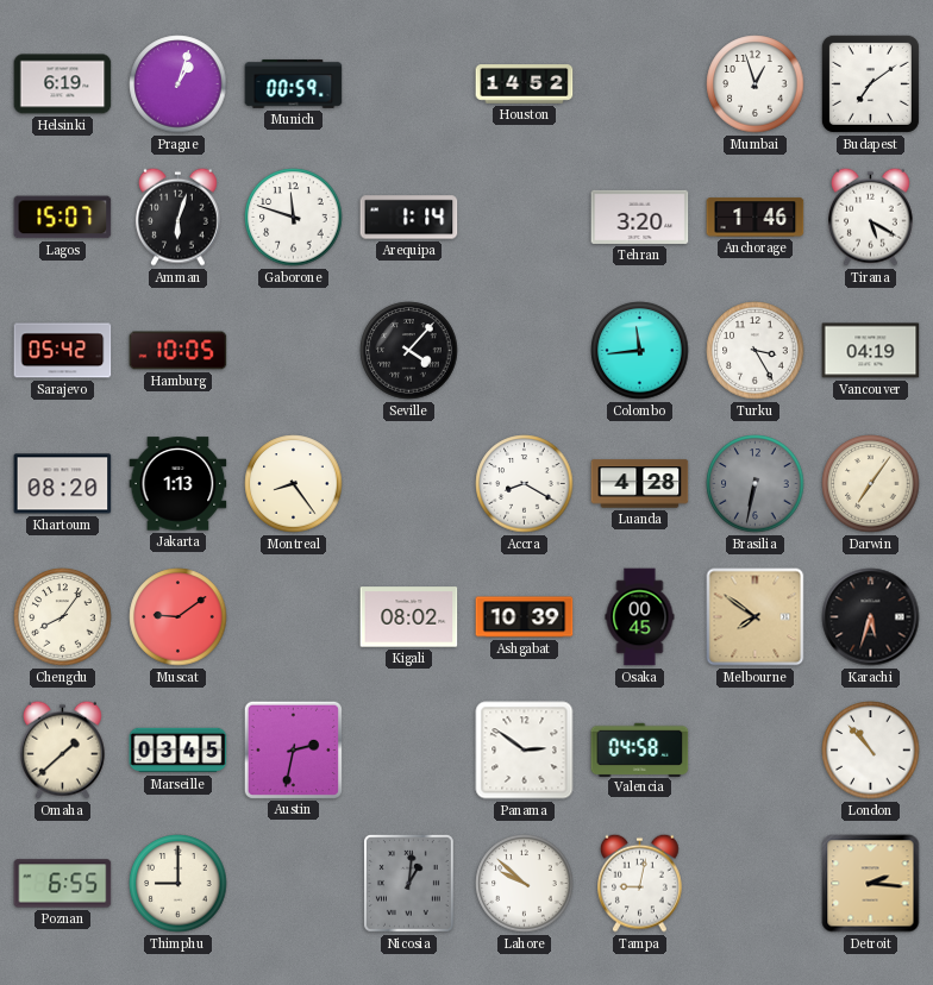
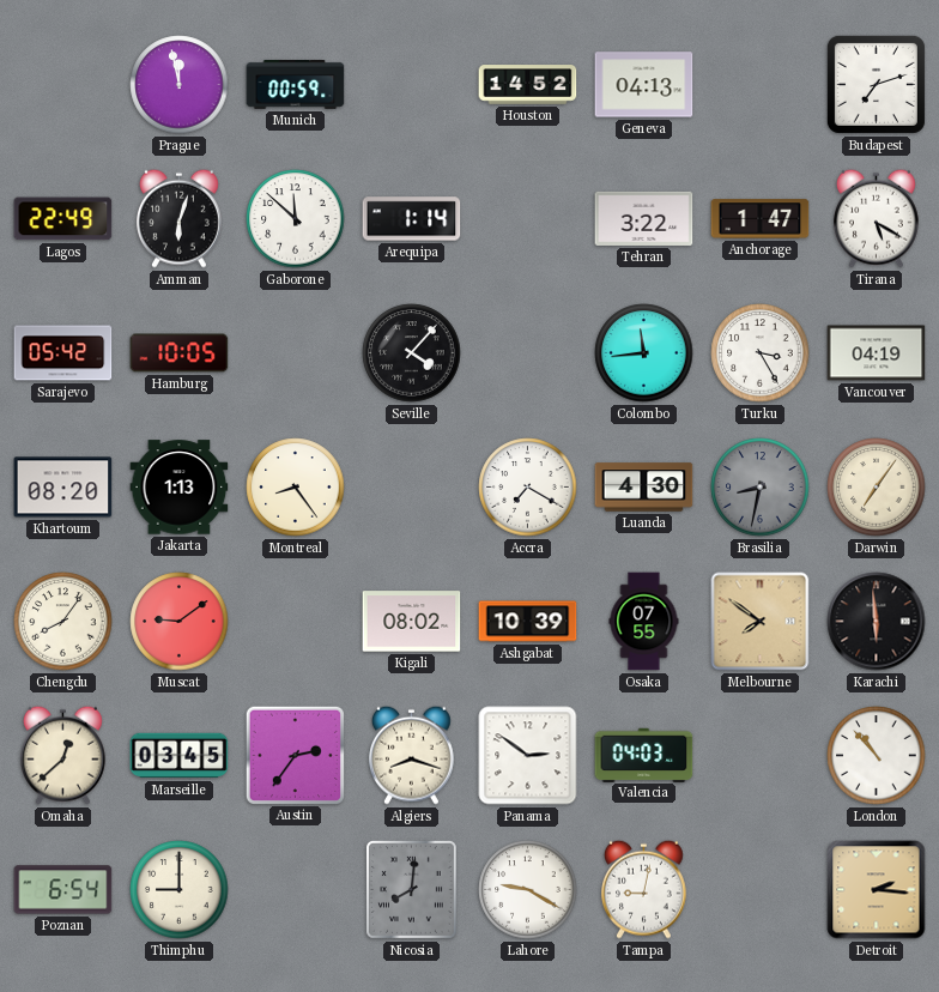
Helsinki: 6:19 -> none
Prague: 1:03 -> 11:58
Geneva: none -> 04:13
Mumbai: 12:57 -> none
Budapest: 7:09 -> 7:12
Lagos: 15:07 -> 22:49
Gaborone: 11:48 -> 11:52
Tehran: 3:20 -> 3:22
Anchorage: 1:46 -> 1:47
Accra: 8:20 -> 7:20
Luanda: 4:28 -> 4:30
Brasilia: 6:32 -> 8:32
Osaka: 00:45 -> 07:55
Karachi: 5:33 -> 5:59
Omaha: 1:38 -> 12:38
Austin: 2:32 -> 2:36
Algiers: none -> 8:18
Valencia: 04:58 -> 04:03
Poznan: 6:55 -> 6:54
Nicosia: 1:01 -> 8:01
Lahore: 9:52 -> 9:20
